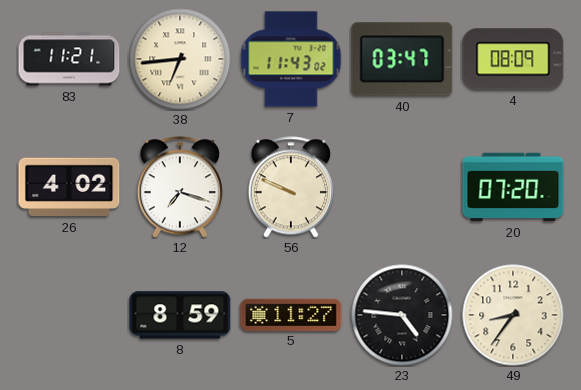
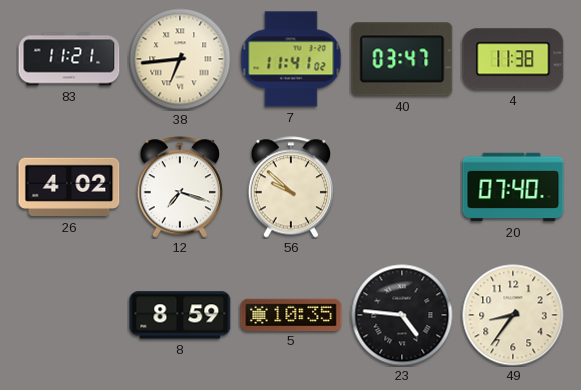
7: 11:43 -> 11:41
4: 08:09 -> 11:38
56: 9:49 -> 9:52
20: 07:20 -> 07:40
5: 11:27 -> 10:35
